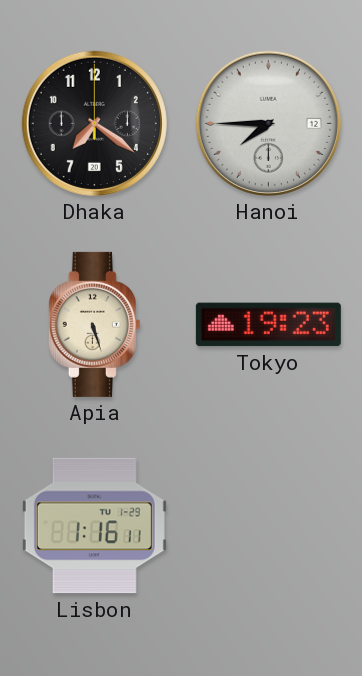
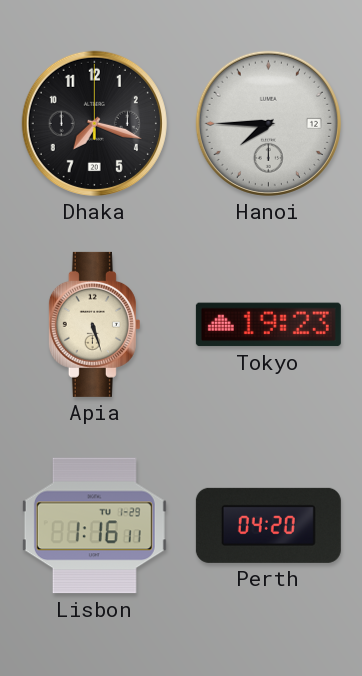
Dhaka: 7:21 -> 7:18
Perth: none -> 04:20
